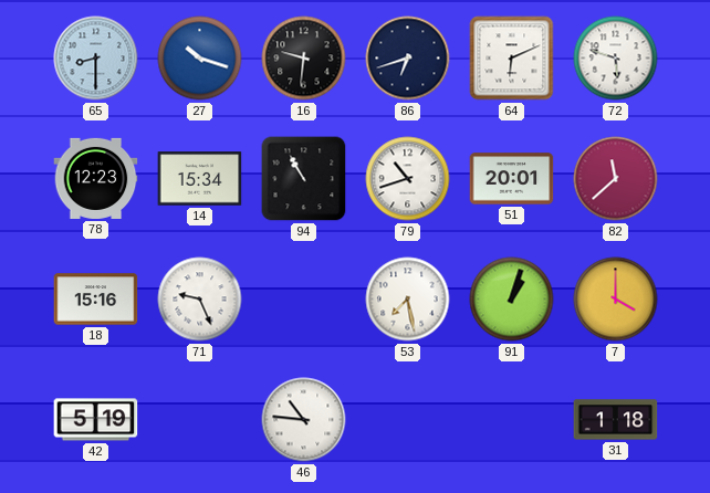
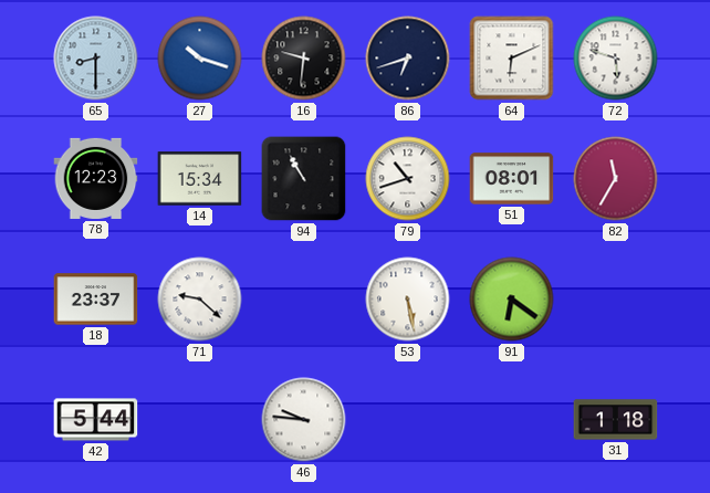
51: 20:01 -> 08:01
82: 11:38 -> 11:35
18: 15:16 -> 23:37
71: 9:26 -> 9:22
53: 7:28 -> 5:28
91: 1:03 -> 6:21
7: 4:00 -> none
42: 5:19 -> 5:44
46: 10:46 -> 9:46
